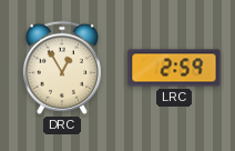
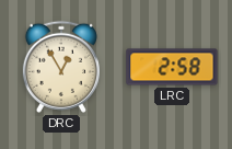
LRC: 2:59 -> 2:58
